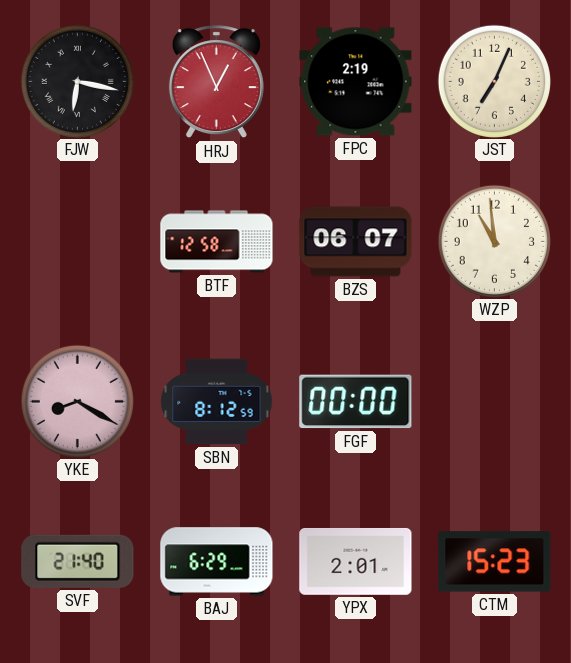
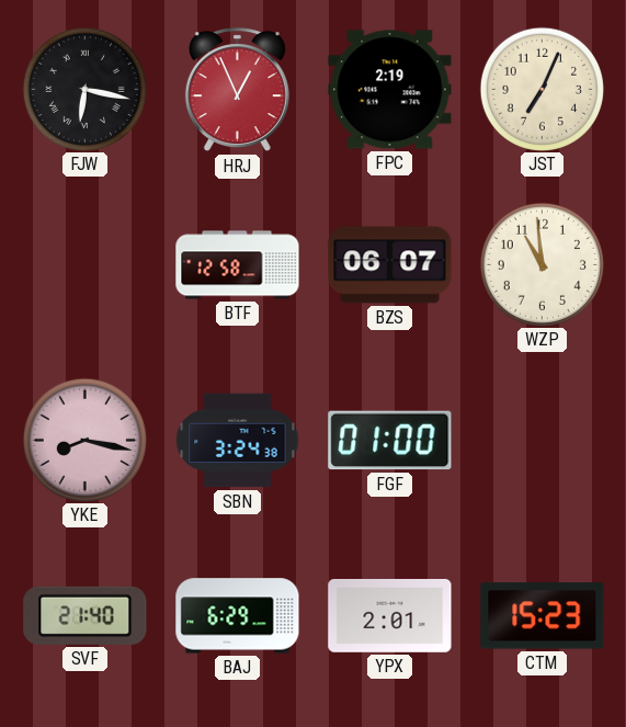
YKE: 8:20 -> 8:17
SBN: 8:12 -> 3:24
FGF: 00:00 -> 01:00
